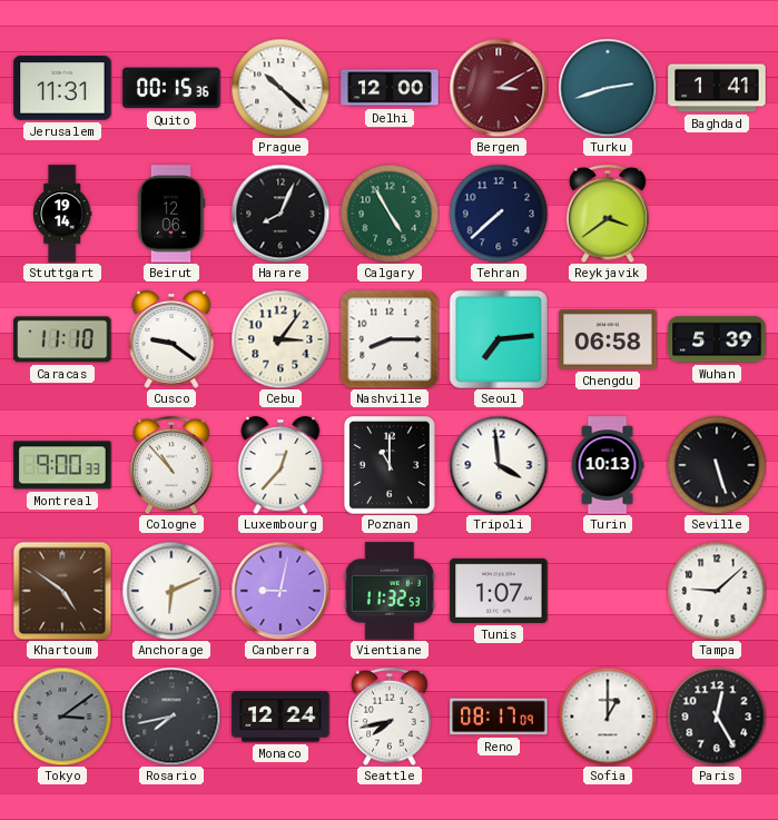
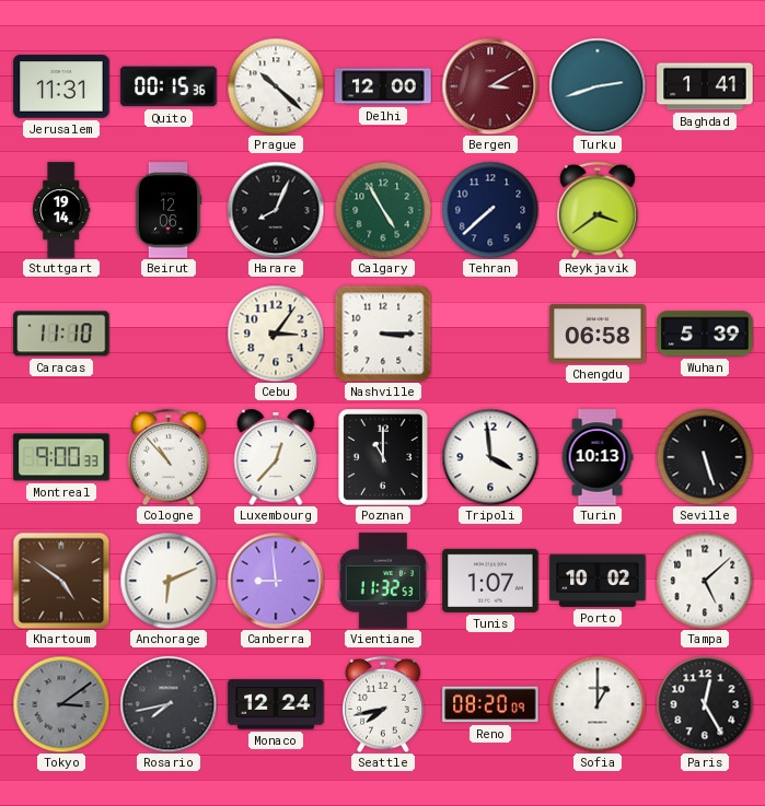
Cusco: 9:21 -> none
Nashville: 8:15 -> 3:15
Seoul: 7:14 -> none
Canberra: 9:02 -> 8:59
Porto: none -> 10:02
Tampa: 9:08 -> 5:08
Reno: 08:17 -> 08:20
